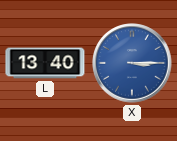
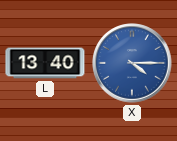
X: 3:15 -> 4:15
